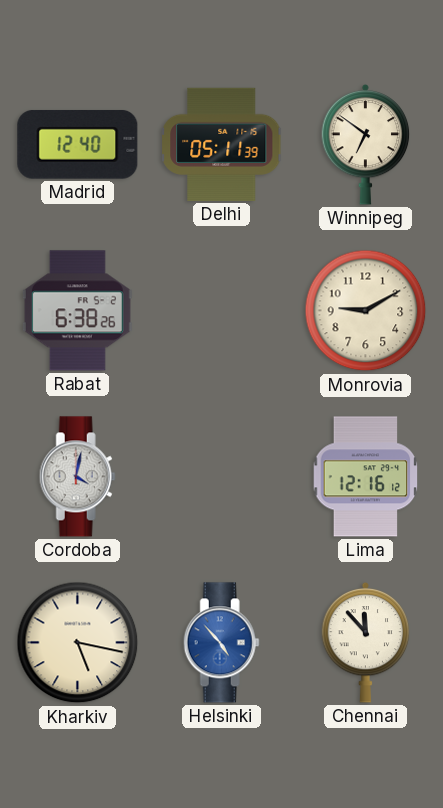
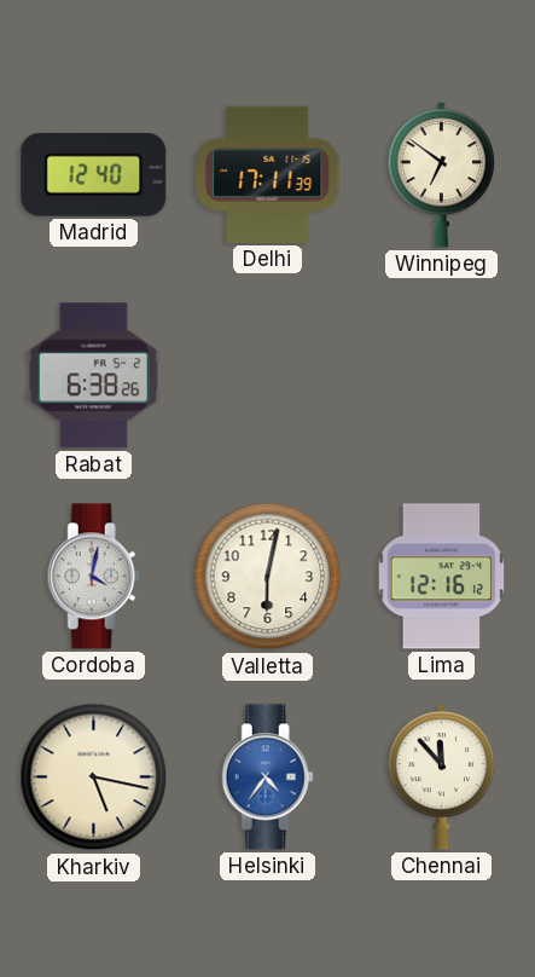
Delhi: 05:11 -> 17:11
Monrovia: 9:10 -> none
Valletta: none -> 6:02
Helsinki: 4:53 -> 4:36
